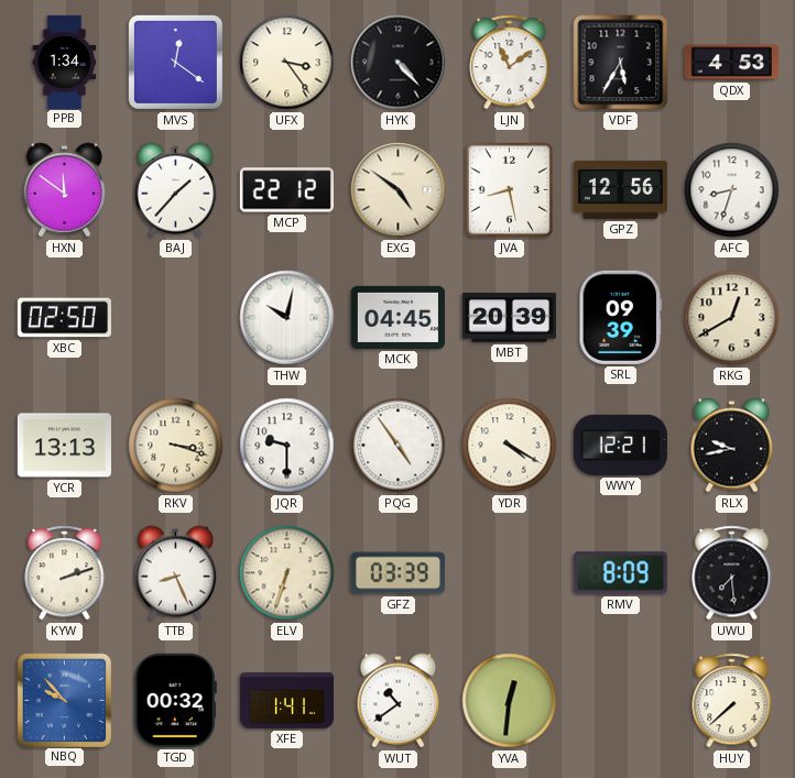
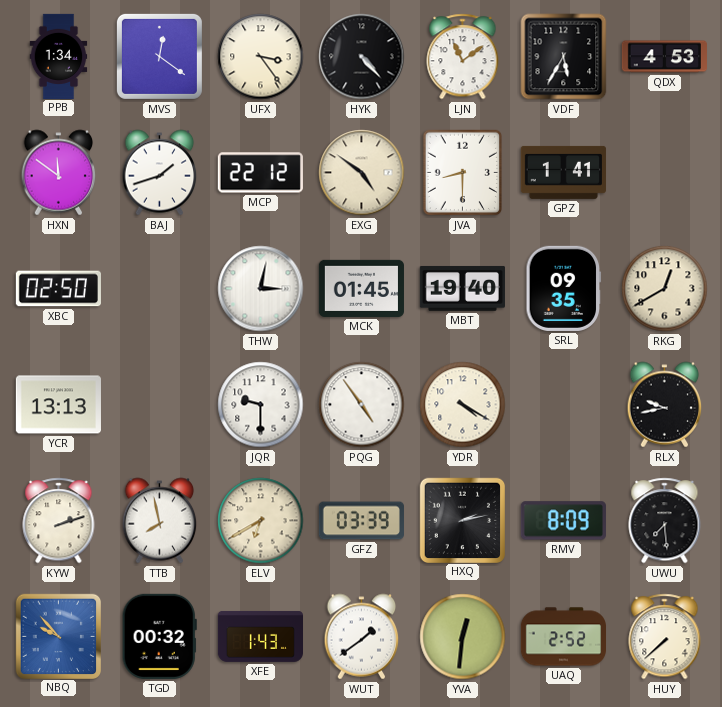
BAJ: 1:37 -> 1:42
JVA: 8:28 -> 8:30
GPZ: 12:56 -> 1:41
AFC: 8:33 -> none
THW: 10:02 -> 3:02
MCK: 04:45 -> 01:45
MBT: 20:39 -> 19:40
SRL: 09:39 -> 09:35
RKV: 3:18 -> none
WWY: 12:21 -> none
TTB: 8:26 -> 7:58
ELV: 6:33 -> 6:40
HXQ: none -> 2:13
XFE: 1:41 -> 1:43
WUT: 10:39 -> 1:39
UAQ: none -> 2:52
